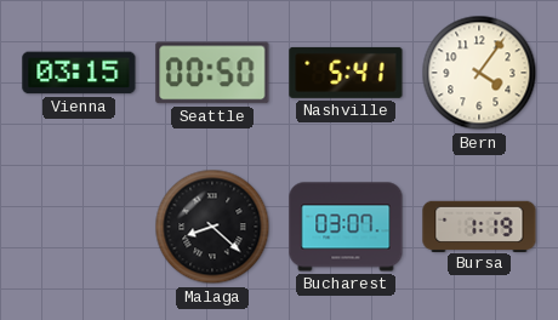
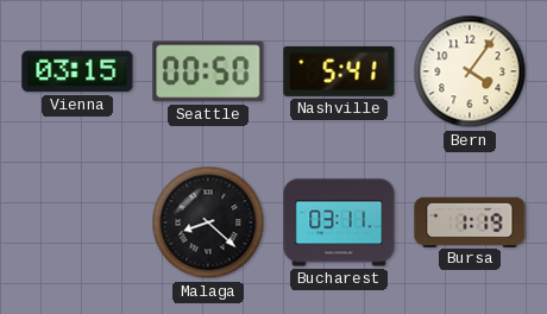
Bucharest: 03:07 -> 03:11
